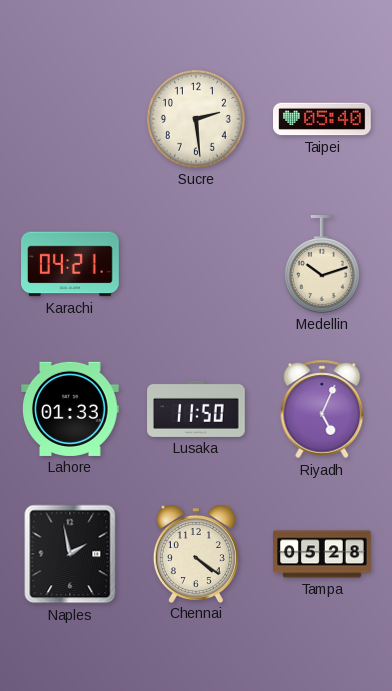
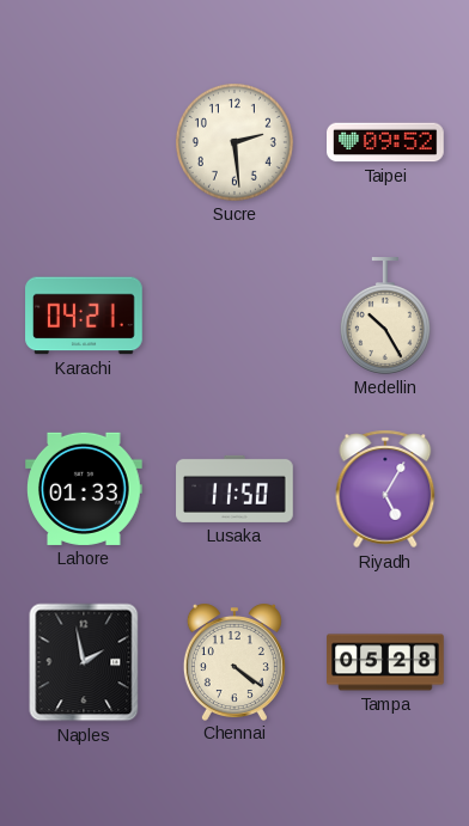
Taipei: 05:40 -> 09:52
Medellin: 10:12 -> 10:25
Riyadh: 5:04 -> 5:05
